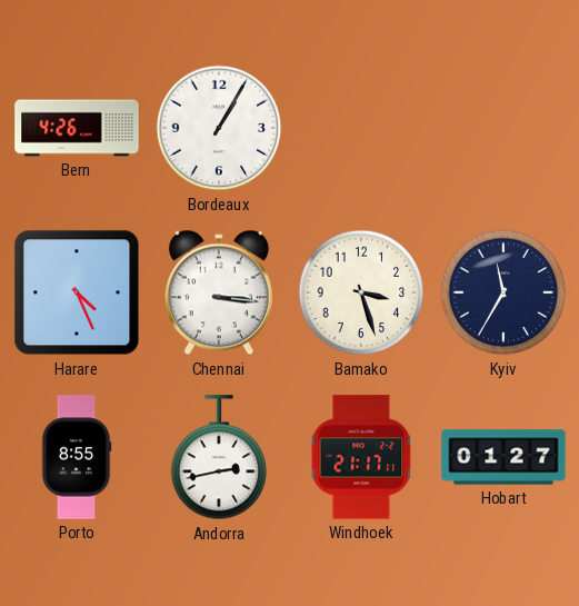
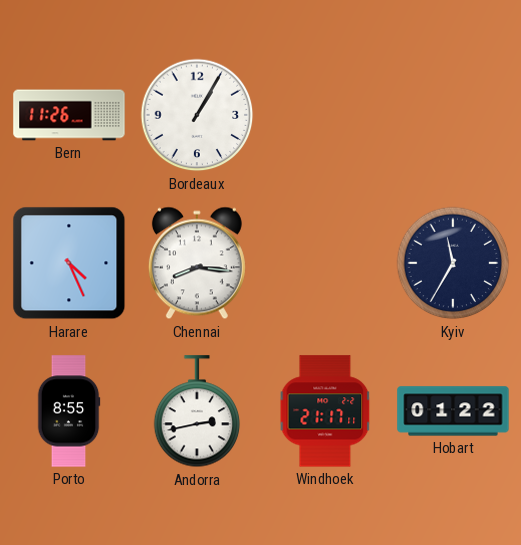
Bern: 4:26 -> 11:26
Chennai: 3:16 -> 8:16
Bamako: 3:27 -> none
Hobart: 01:27 -> 01:22
